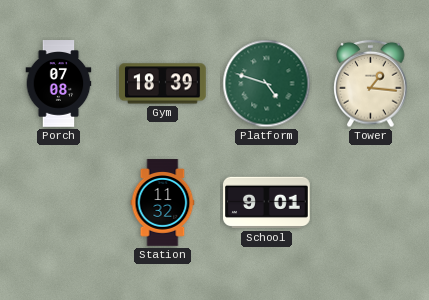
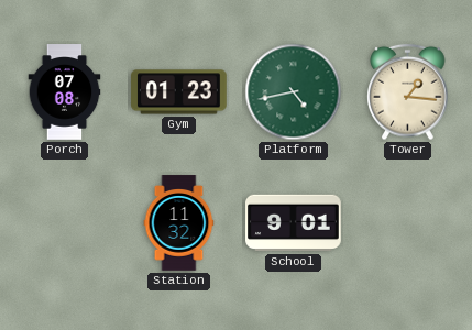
Gym: 18:39 -> 01:23
Platform: 4:48 -> 4:43
